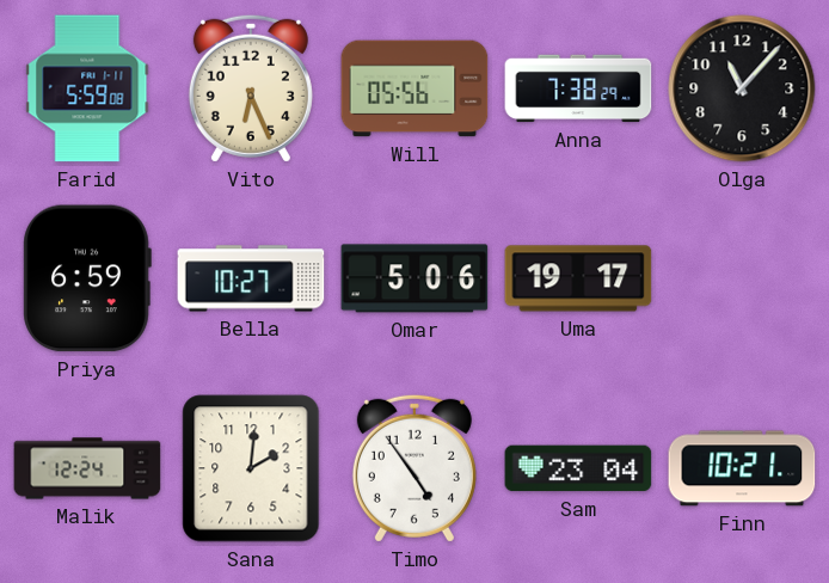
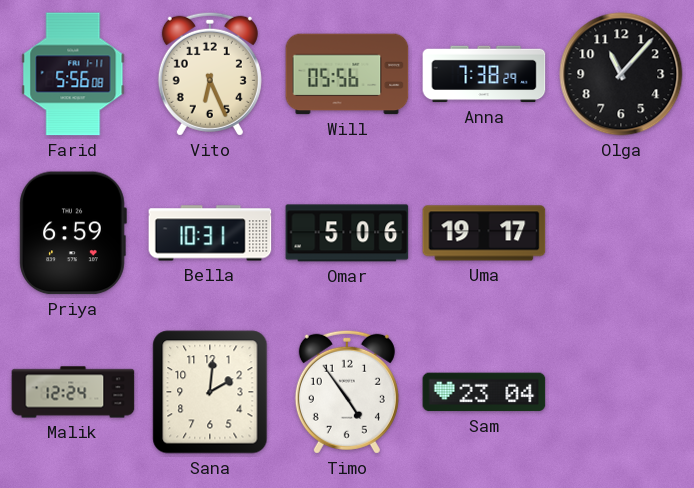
Farid: 5:59 -> 5:56
Bella: 10:27 -> 10:31
Finn: 10:21 -> none
